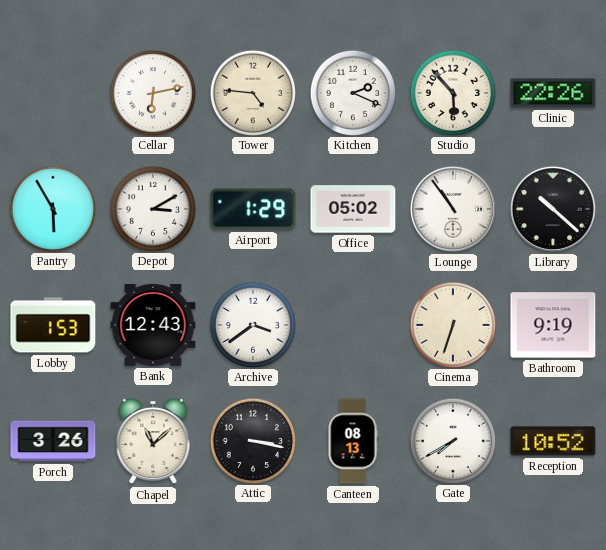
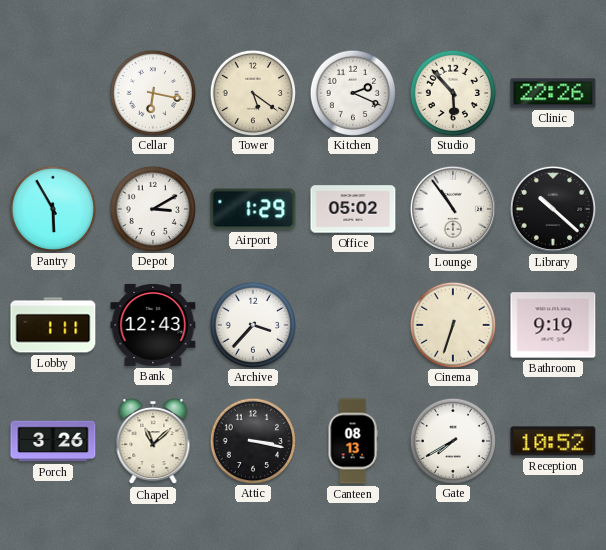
Cellar: 6:13 -> 6:17
Tower: 4:46 -> 5:21
Lobby: 1:53 -> 1:11
Archive: 3:39 -> 3:37
